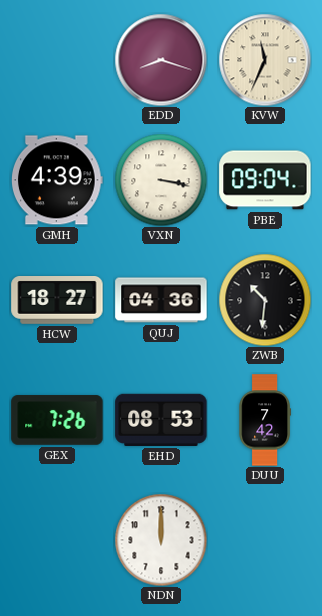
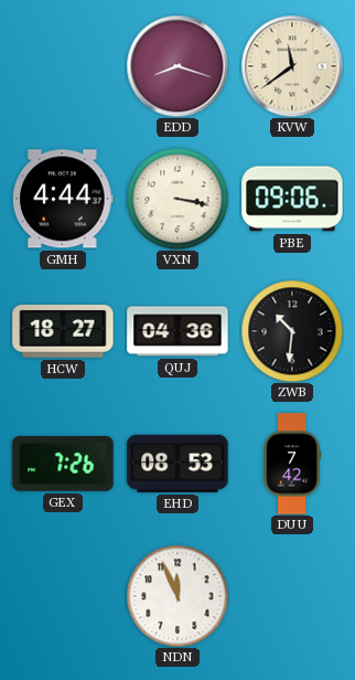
KVW: 11:34 -> 11:39
GMH: 4:39 -> 4:44
PBE: 09:04 -> 09:06
NDN: 12:00 -> 11:56
